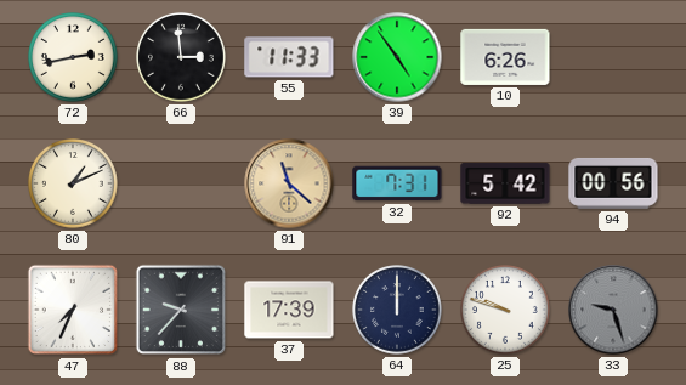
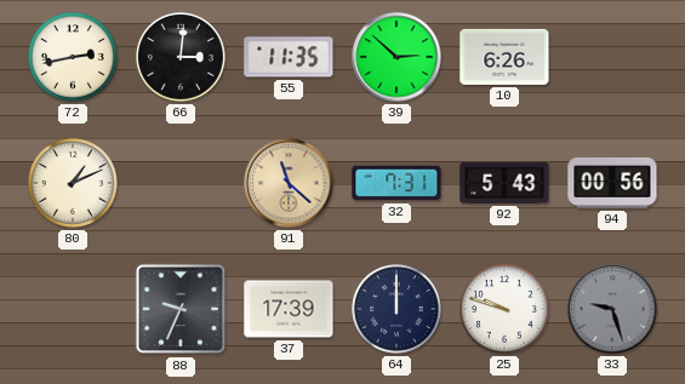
66: 2:59 -> 3:01
55: 11:33 -> 11:35
39: 4:54 -> 2:52
92: 5:42 -> 5:43
47: 7:34 -> none
88: 9:37 -> 9:34
